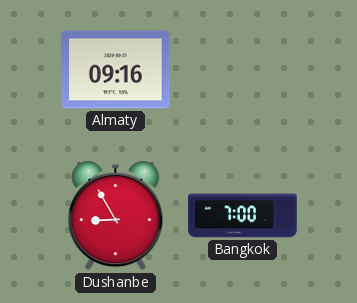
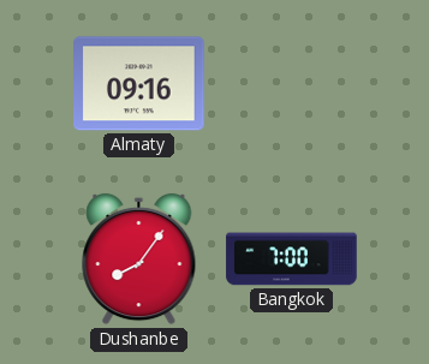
Dushanbe: 8:55 -> 8:06
